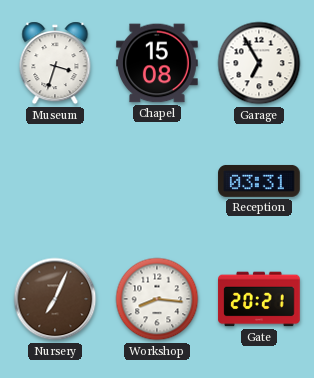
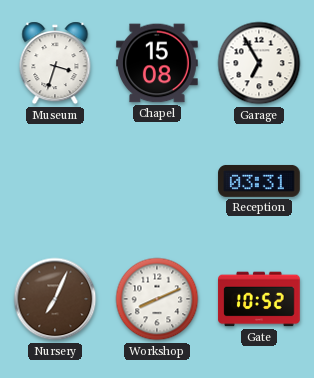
Workshop: 8:16 -> 8:11
Gate: 20:21 -> 10:52
